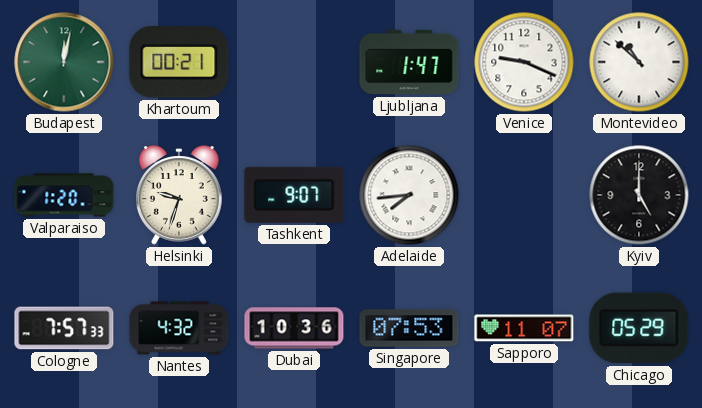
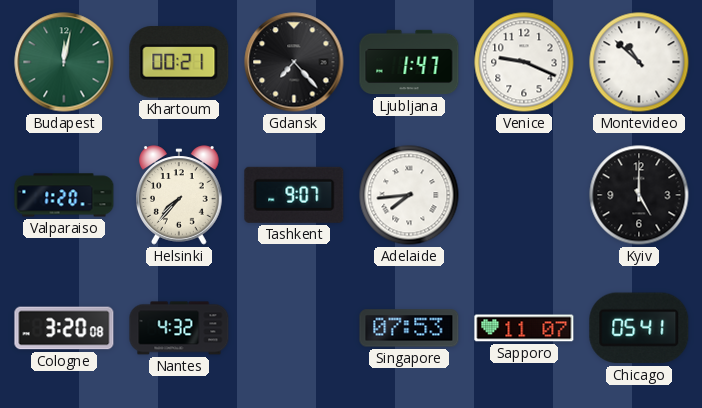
Gdansk: none -> 7:23
Helsinki: 9:33 -> 7:37
Cologne: 7:57 -> 3:20
Dubai: 10:36 -> none
Chicago: 05:29 -> 05:41
